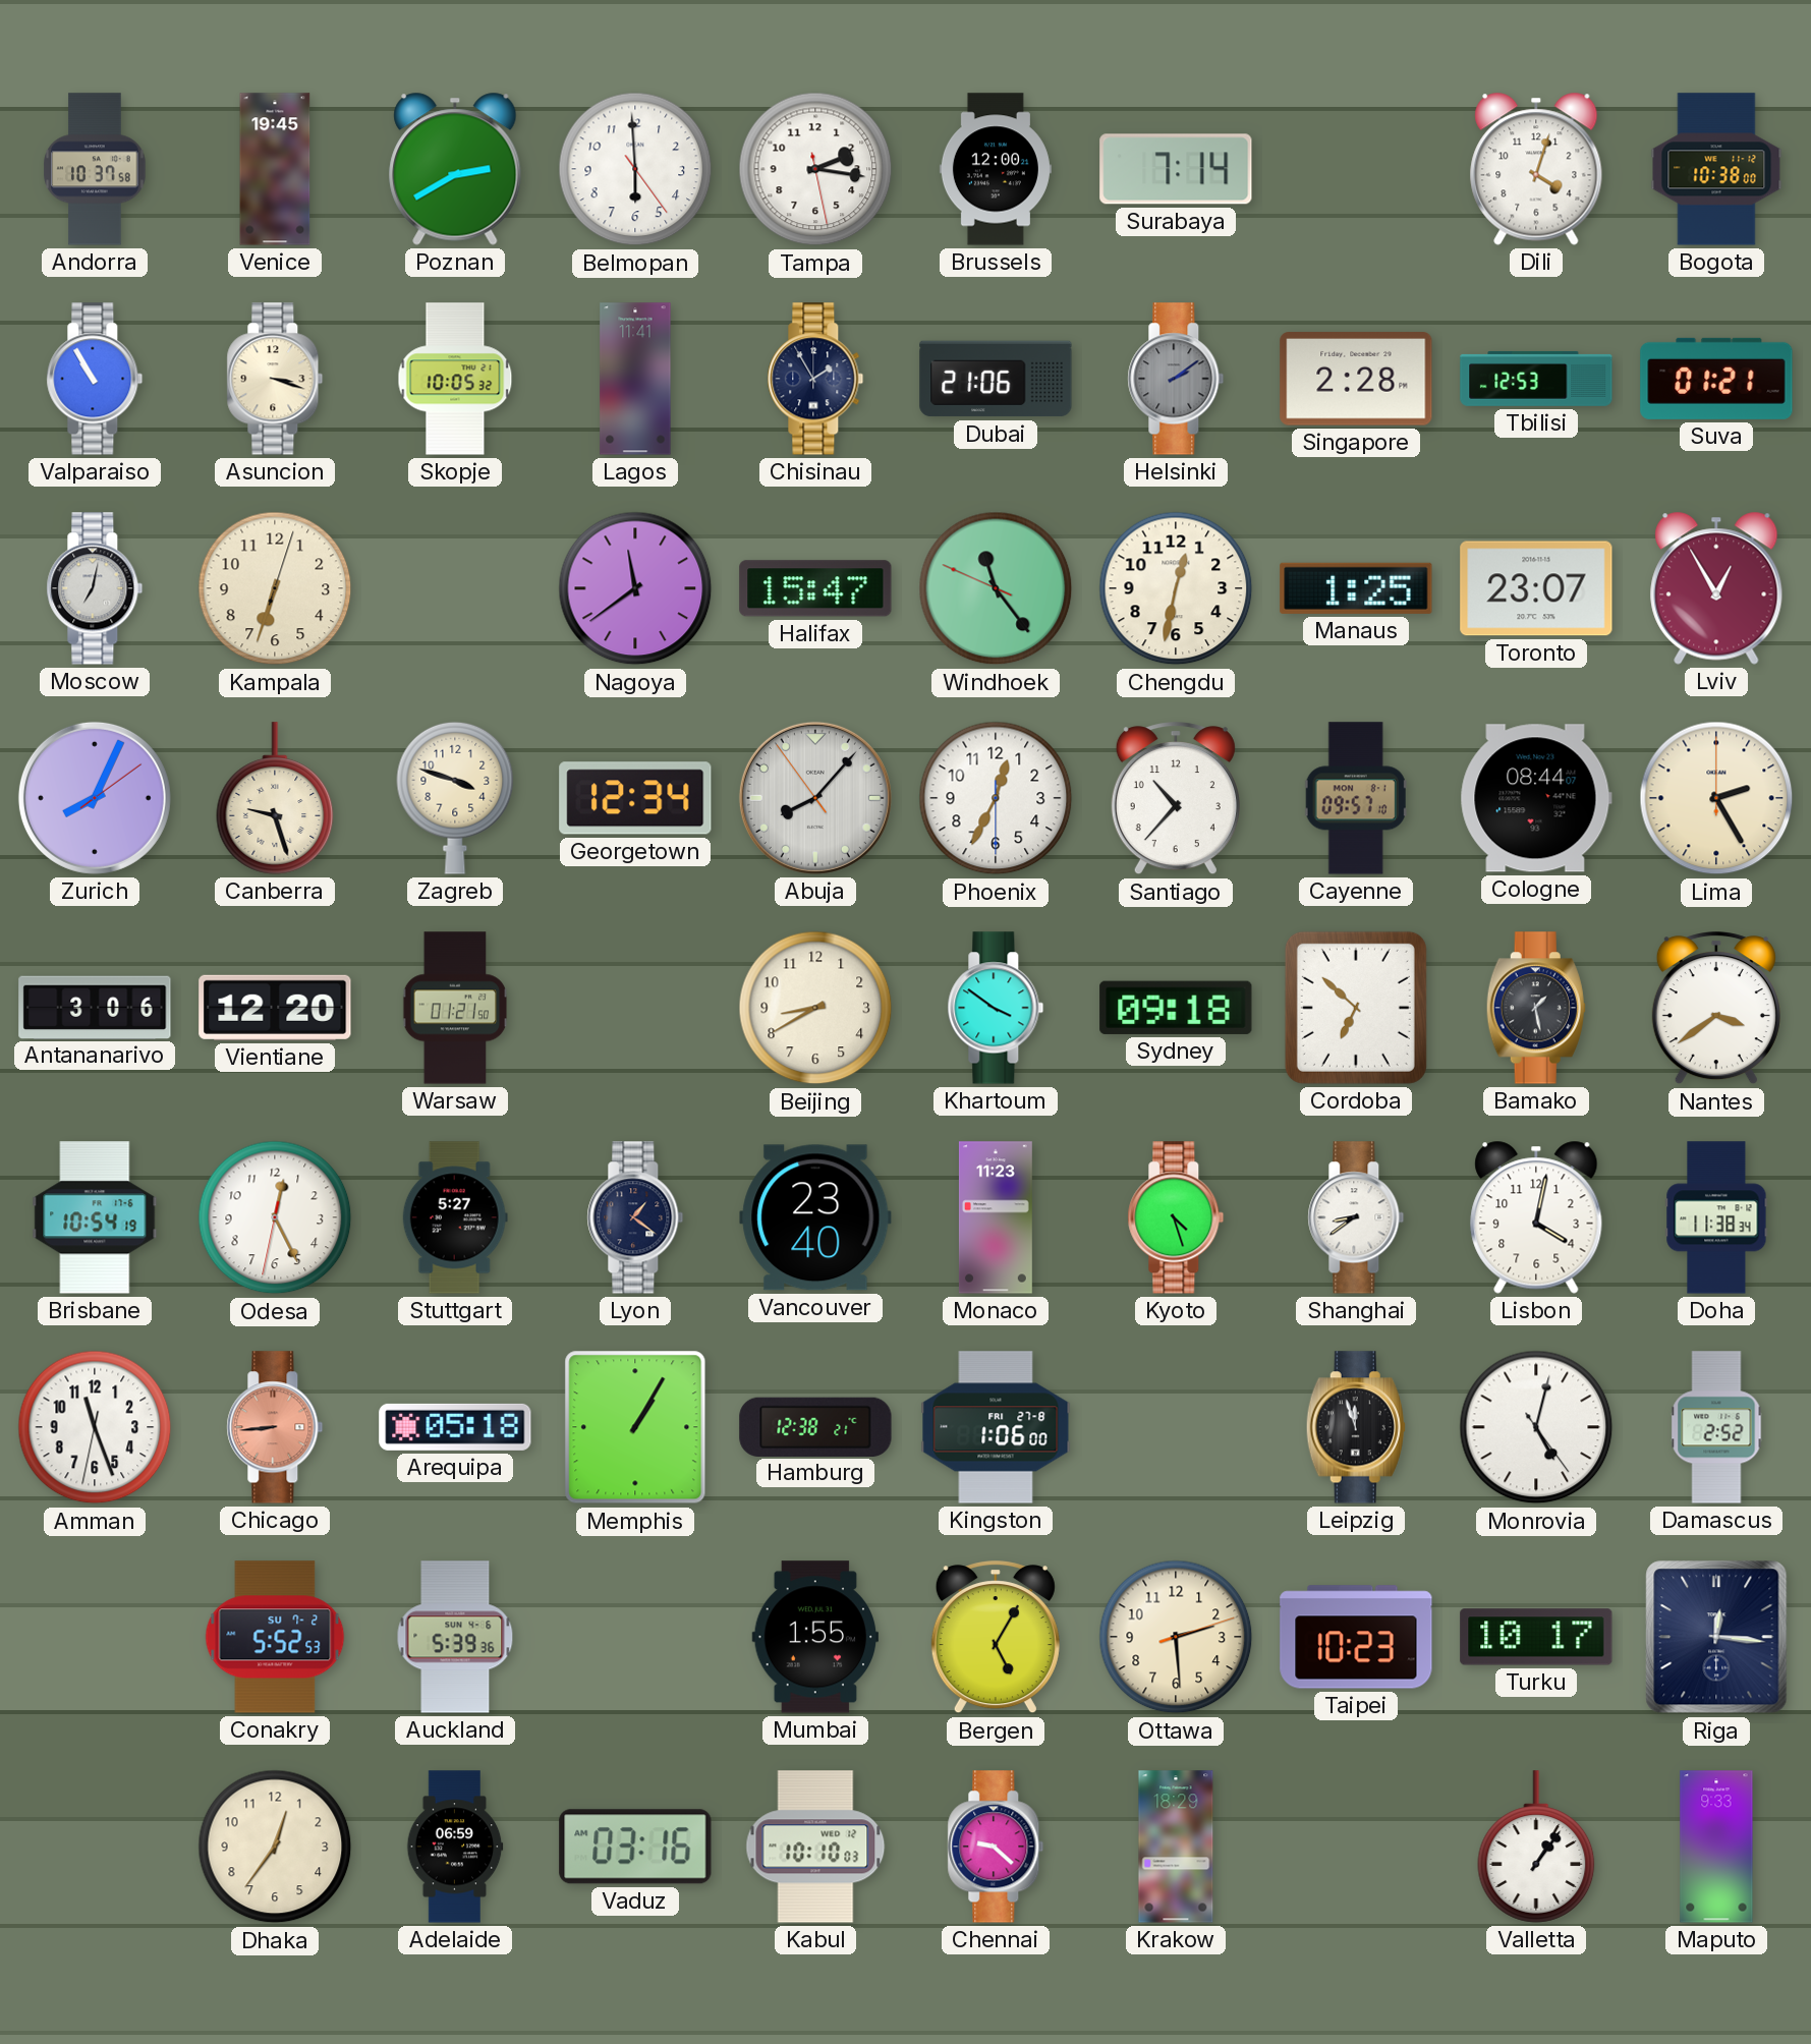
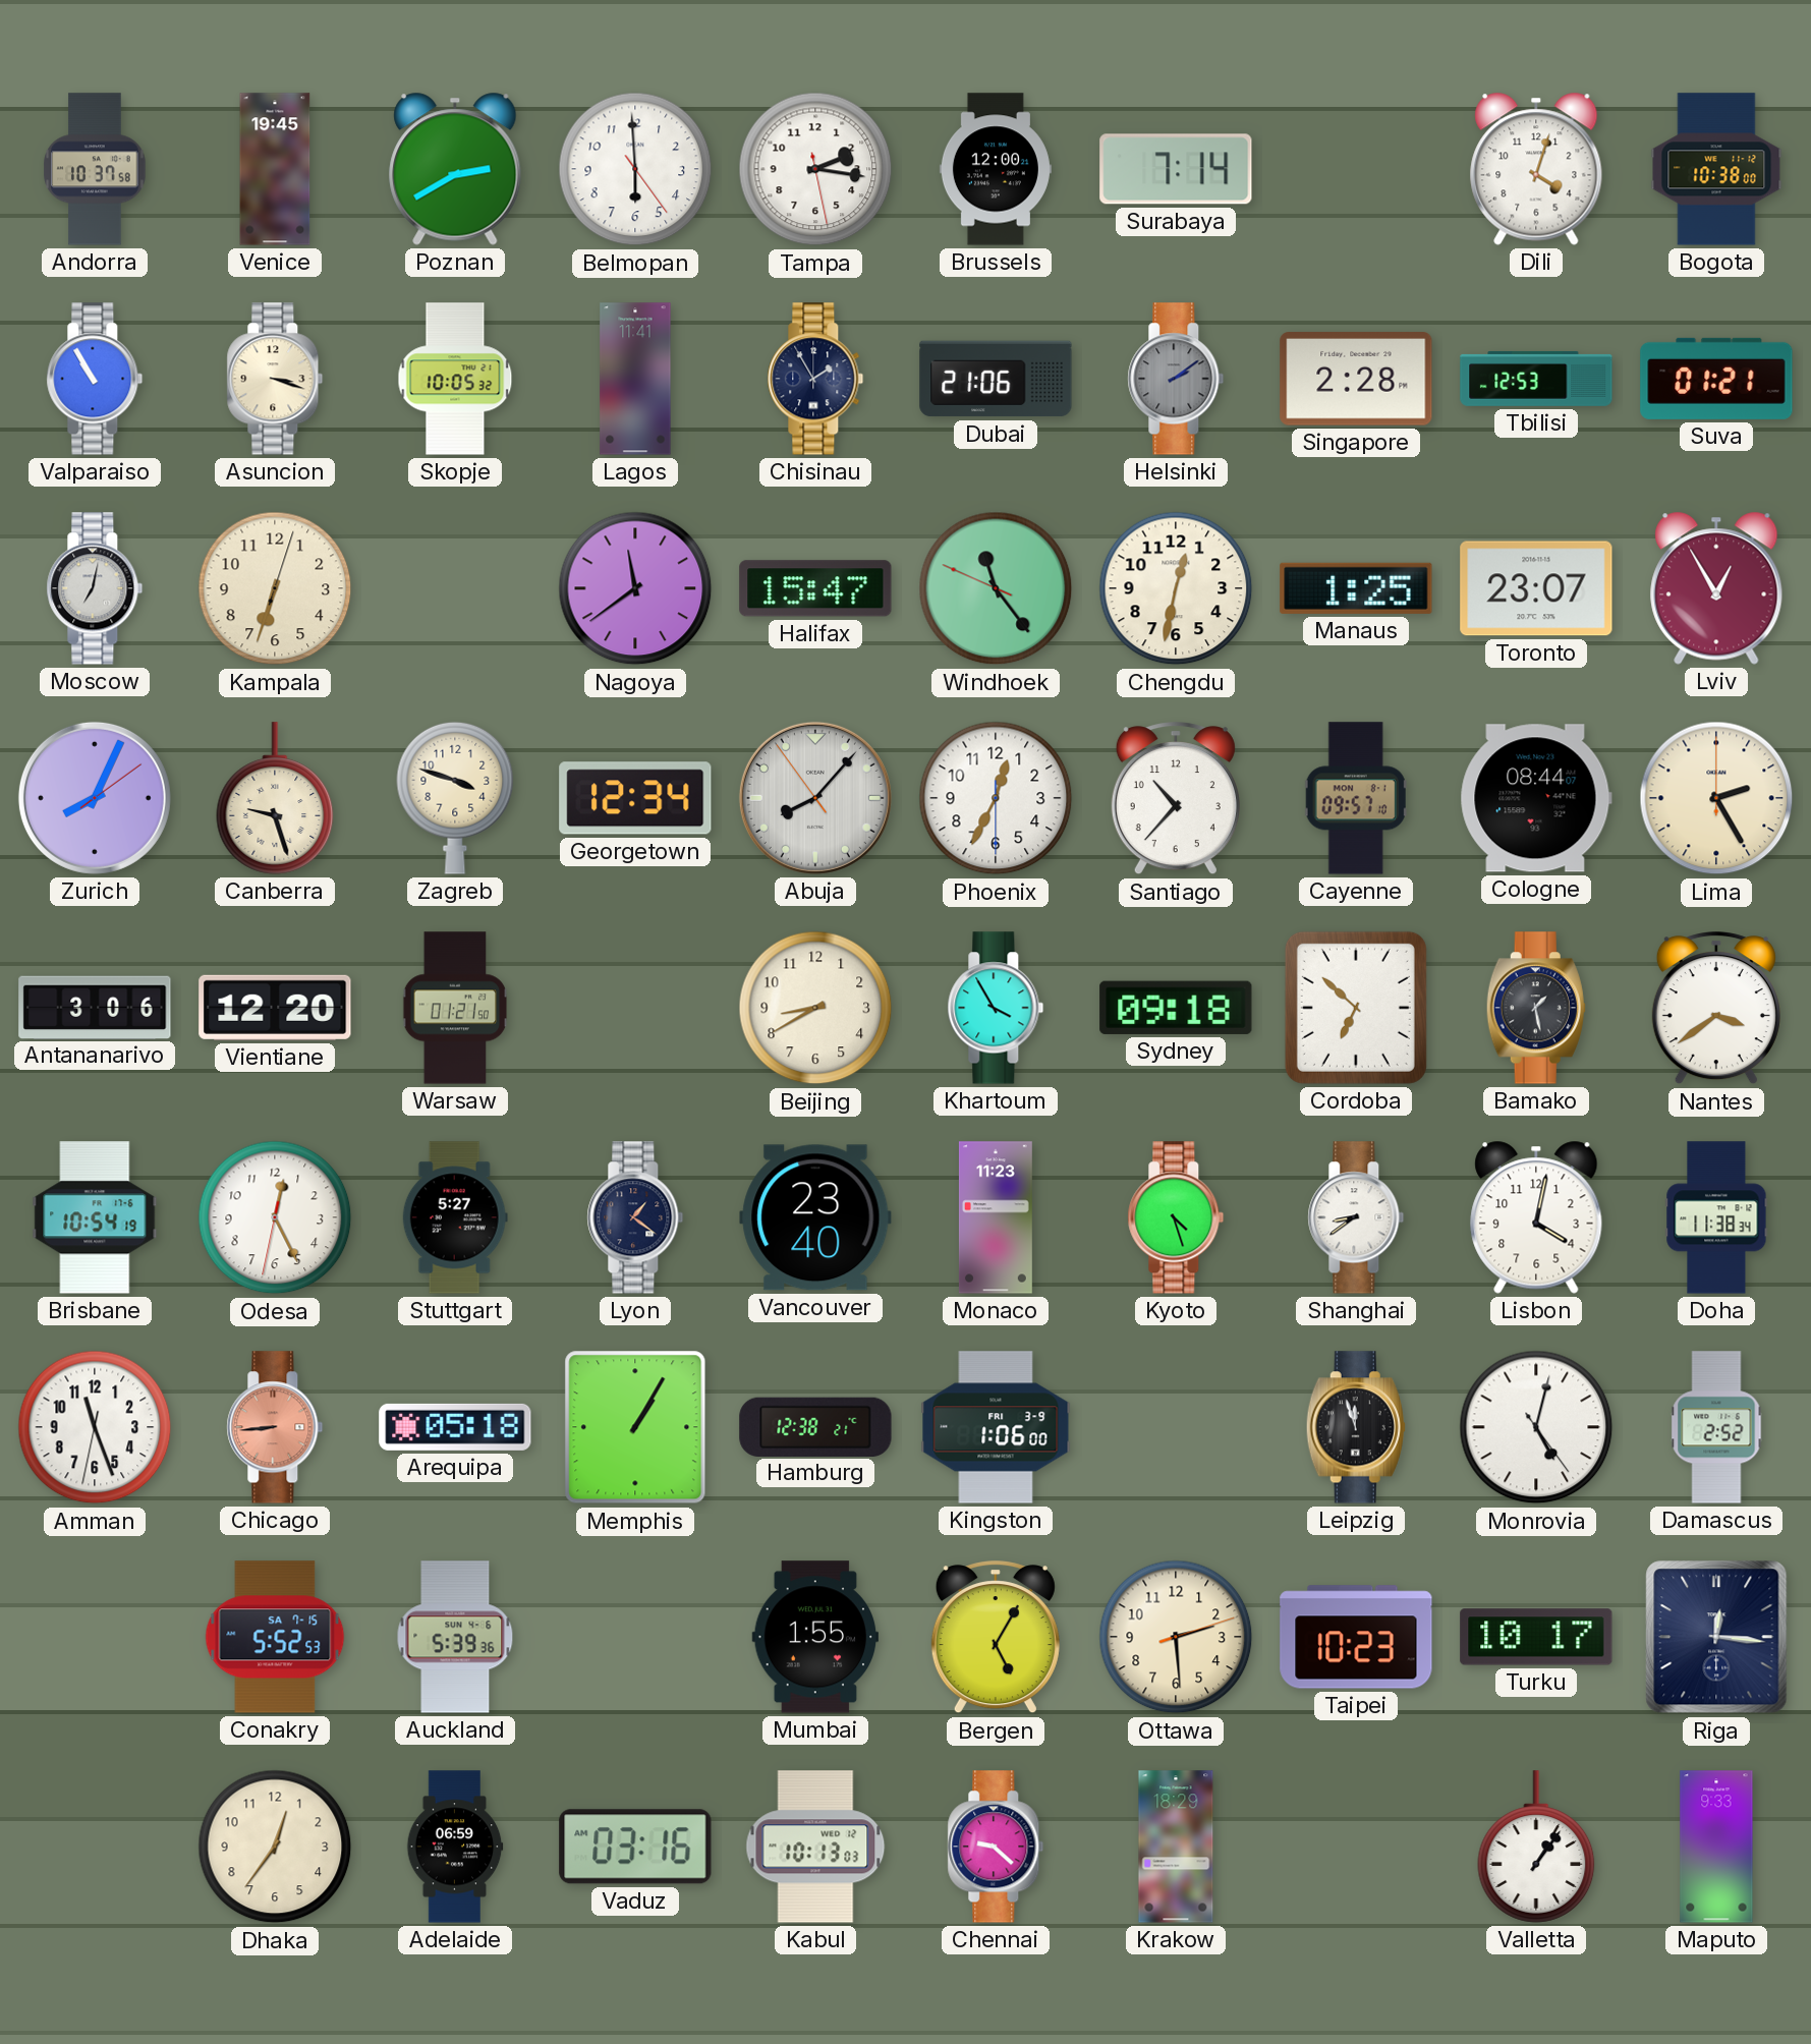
Khartoum: 3:51 -> 3:55
Kingston date: FRI 27-8 -> FRI 3-9
Conakry date: SU 7-2 -> SA 7-15
Kabul: 10:10 -> 10:13
